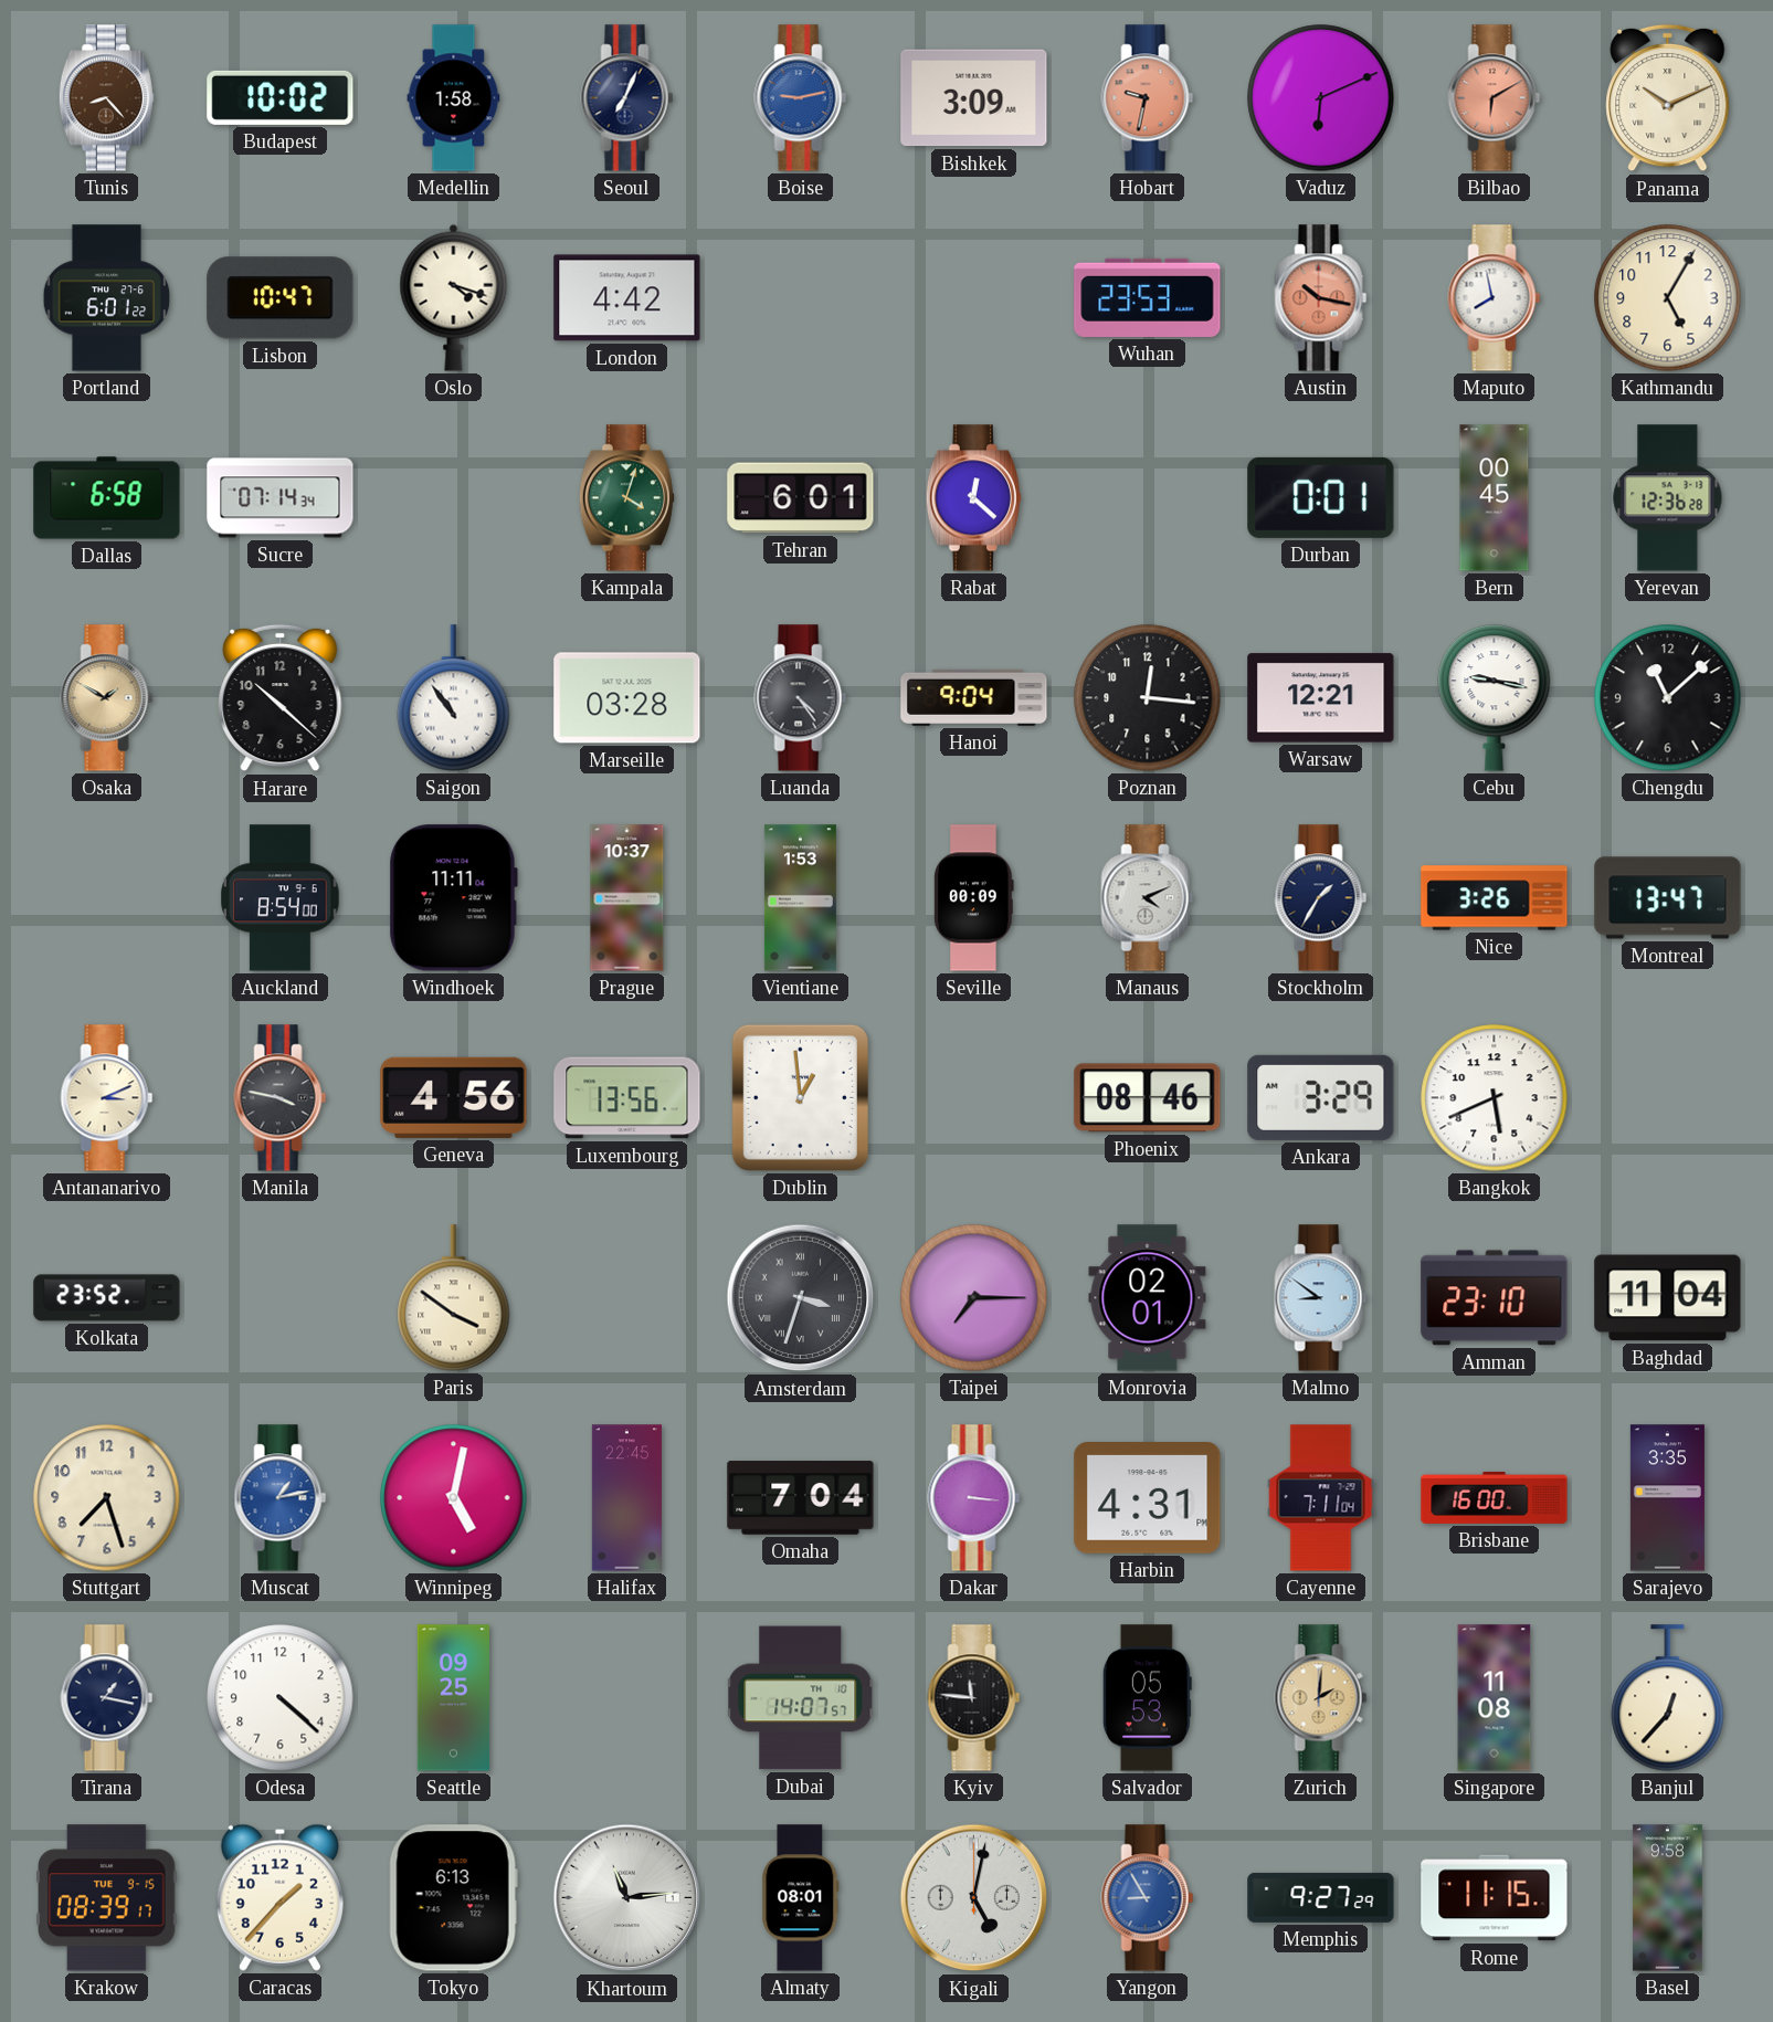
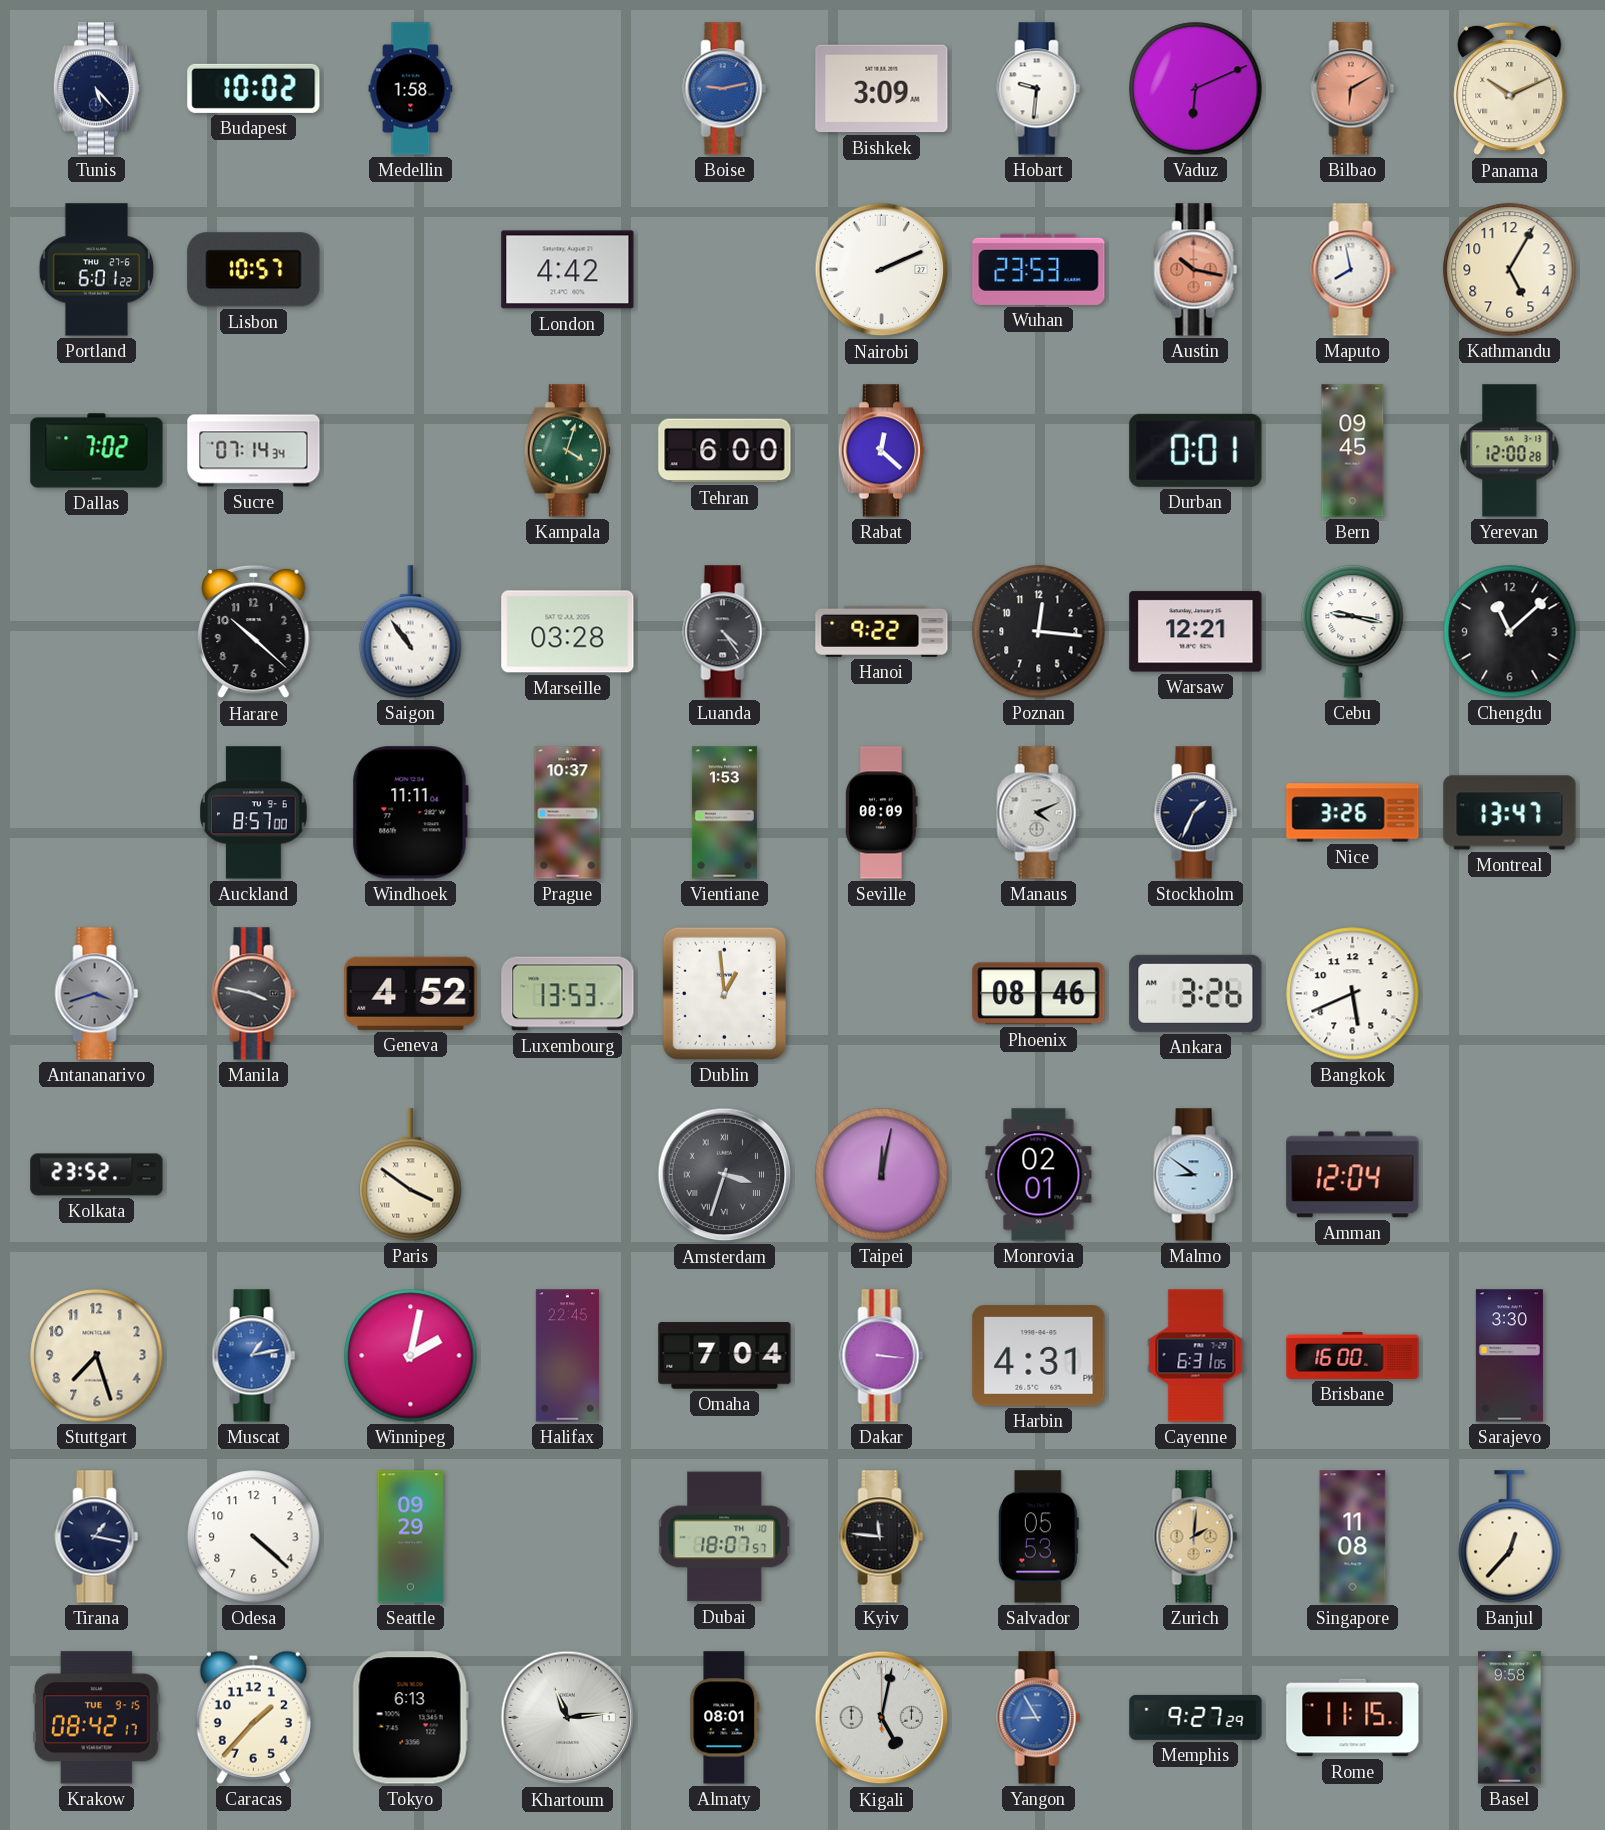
Tunis: 8:23 -> 5:23
Tunis dial: brown -> navy
Seoul: 7:04 -> none
Hobart: 9:32 -> 9:31
Hobart dial: salmon -> white
Lisbon: 10:47 -> 10:57
Oslo: 4:18 -> none
Nairobi: none -> 2:11
Dallas: 6:58 -> 7:02
Tehran: 6:01 -> 6:00
Bern: 00:45 -> 09:45
Yerevan: 12:36 -> 12:00
Osaka: 1:50 -> none
Hanoi: 9:04 -> 9:22
Auckland: 8:54 -> 8:57
Stockholm: 1:35 -> 1:34
Antananarivo: 3:11 -> 3:42
Antananarivo dial: cream -> grey
Geneva: 4:56 -> 4:52
Luxembourg: 13:56 -> 13:53
Ankara: 3:29 -> 3:26
Taipei: 7:15 -> 12:02
Amman: 23:10 -> 12:04
Baghdad: 11:04 -> none
Winnipeg: 5:02 -> 2:02
Cayenne: 7:11 -> 6:31
Sarajevo: 3:35 -> 3:30
Seattle: 09:25 -> 09:29
Dubai: 14:07 -> 18:07
Krakow: 08:39 -> 08:42
